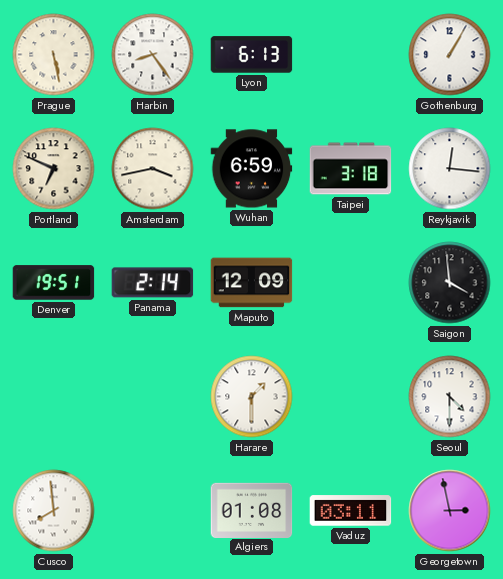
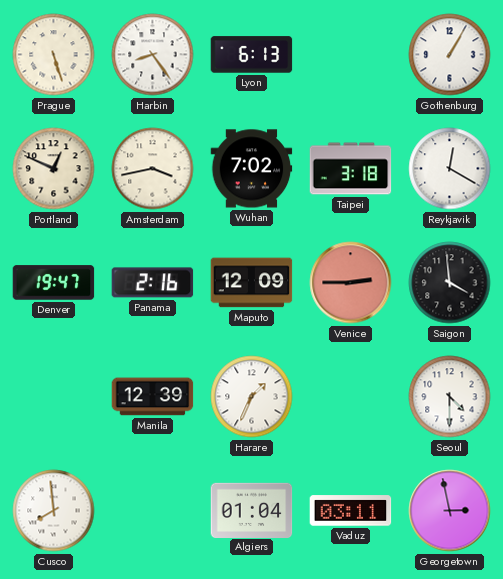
Prague: 5:28 -> 5:27
Portland: 6:49 -> 12:49
Wuhan: 6:59 -> 7:02
Reykjavik: 12:16 -> 12:20
Denver: 19:51 -> 19:47
Panama: 2:14 -> 2:16
Venice: none -> 2:45
Manila: none -> 12:39
Harare: 1:30 -> 1:34
Algiers: 01:08 -> 01:04
